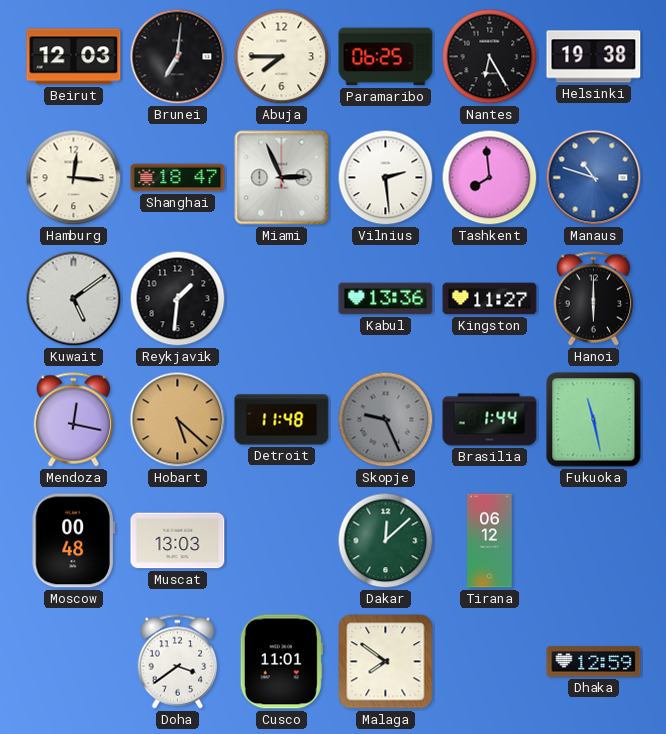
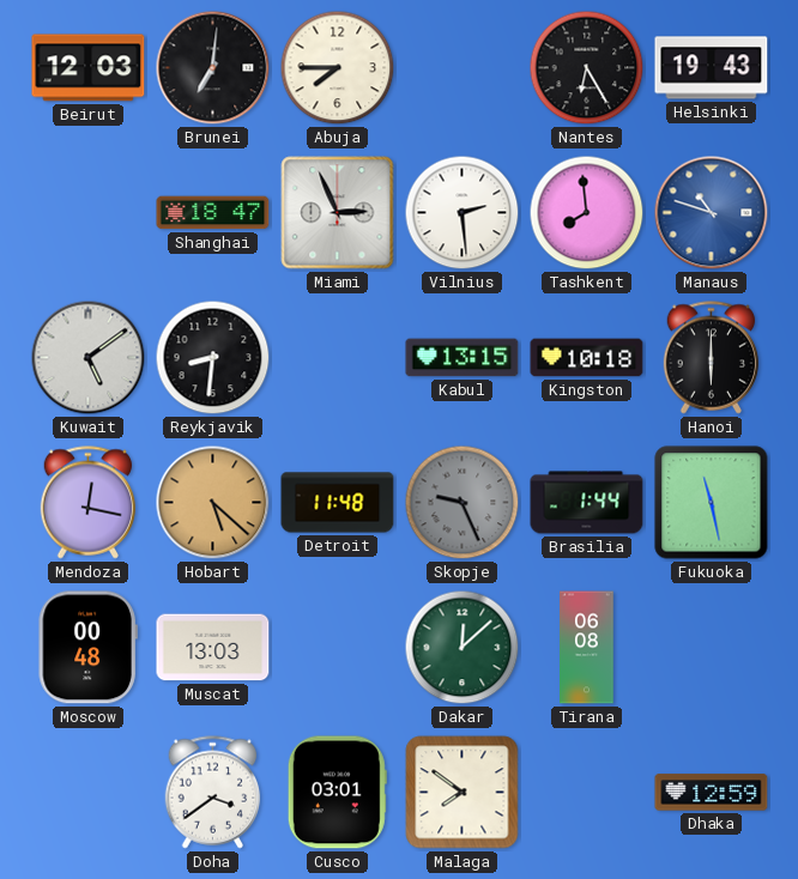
Paramaribo: 06:25 -> none
Helsinki: 19:38 -> 19:43
Hamburg: 12:16 -> none
Reykjavik: 1:31 -> 8:31
Kabul: 13:36 -> 13:15
Kingston: 11:27 -> 10:18
Tirana: 06:12 -> 06:08
Cusco: 11:01 -> 03:01
